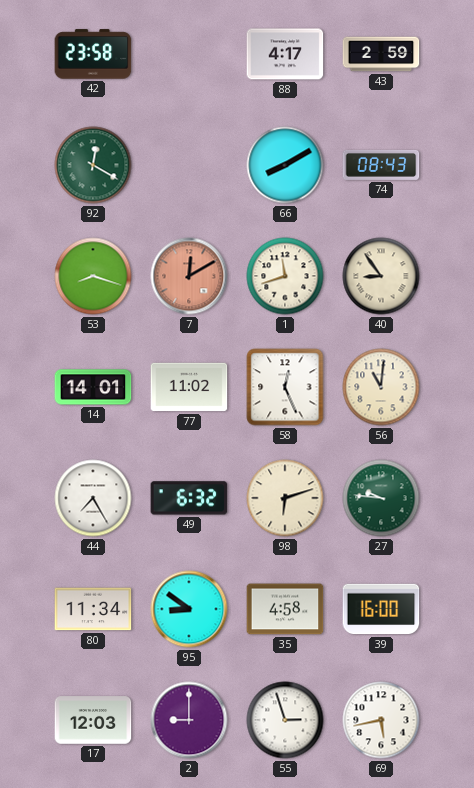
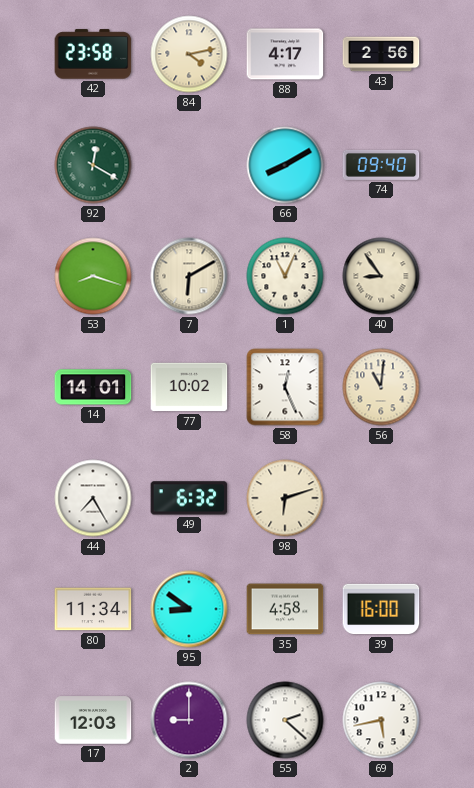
84: none -> 4:13
43: 2:59 -> 2:56
74: 08:43 -> 09:40
7: 12:10 -> 6:10
7 dial: salmon -> cream
1: 11:42 -> 11:04
77: 11:02 -> 10:02
27: 9:46 -> none
55: 2:57 -> 2:22
